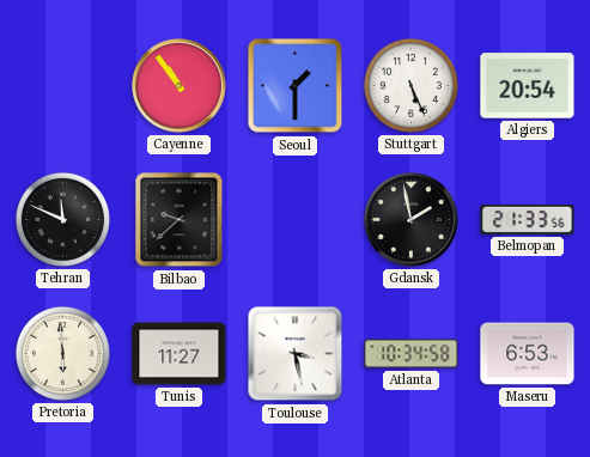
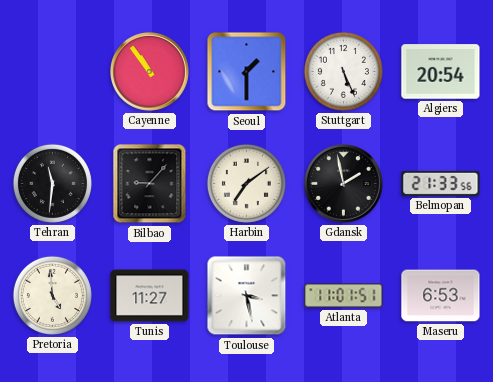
Tehran: 11:49 -> 11:31
Bilbao: 9:38 -> 9:07
Harbin: none -> 7:09
Pretoria: 5:59 -> 4:59
Atlanta: 10:34 -> 11:01
